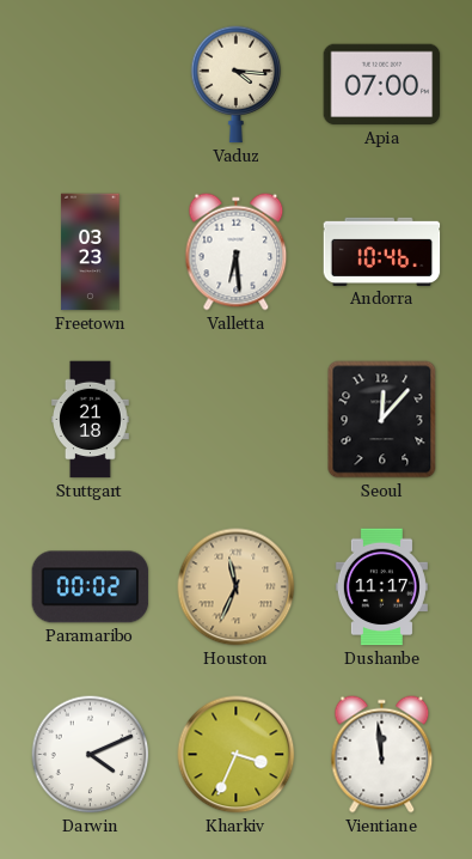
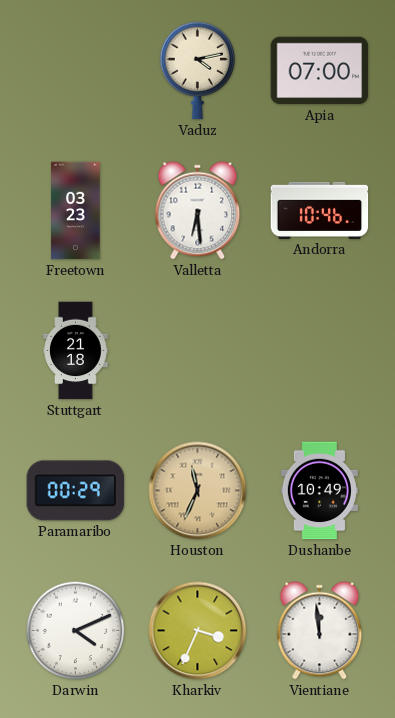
Vaduz: 4:16 -> 4:13
Seoul: 12:07 -> none
Paramaribo: 00:02 -> 00:29
Dushanbe: 11:17 -> 10:49
